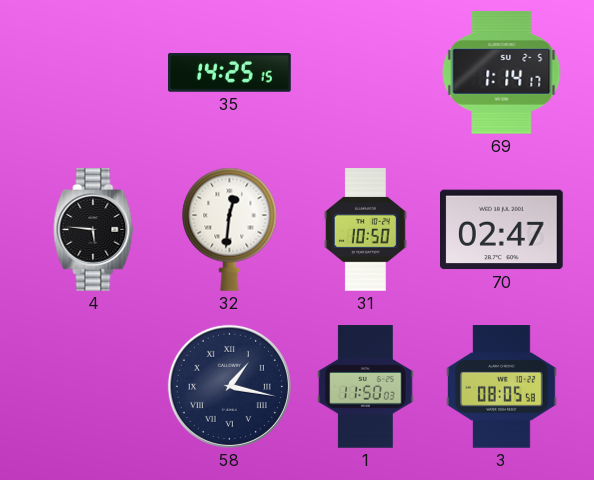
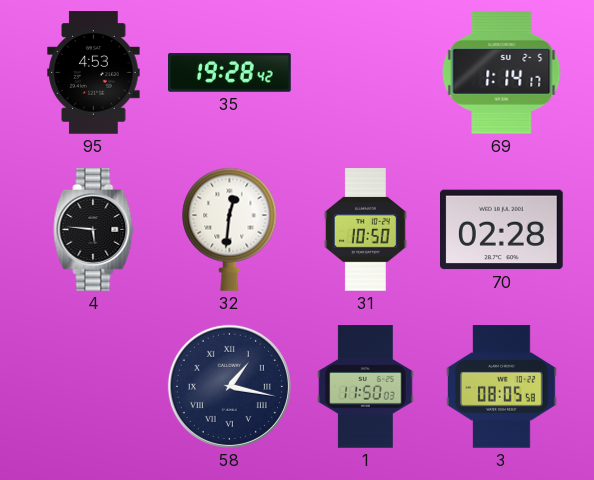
95: none -> 4:53
35: 14:25 -> 19:28
70: 02:47 -> 02:28
